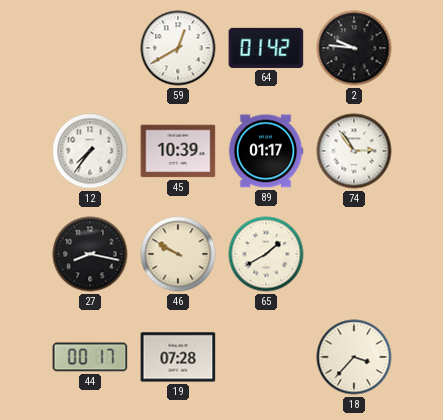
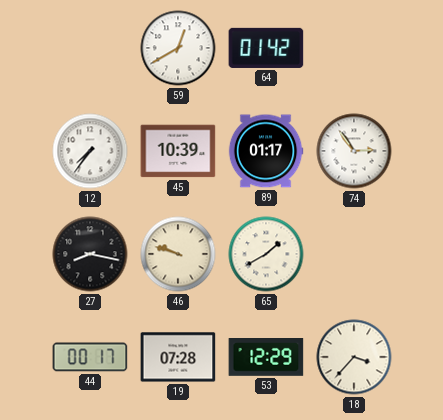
2: 9:46 -> none
46: 9:50 -> 9:48
53: none -> 12:29
